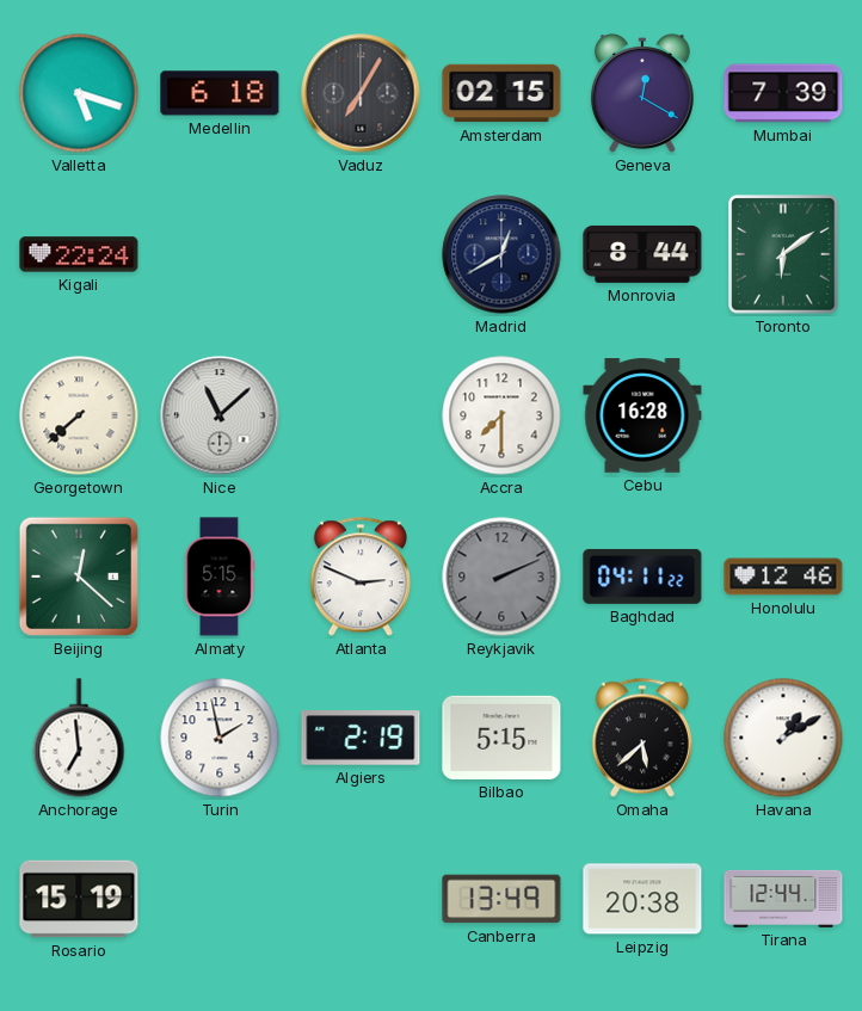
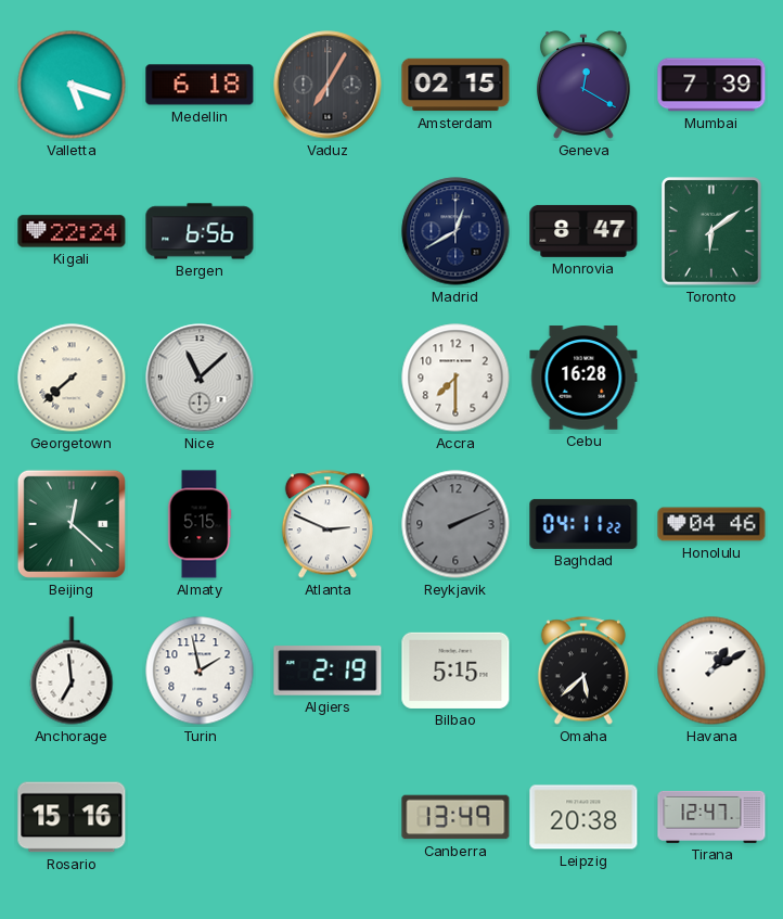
Bergen: none -> 6:56
Monrovia: 8:44 -> 8:47
Honolulu: 12:46 -> 04:46
Rosario: 15:19 -> 15:16
Tirana: 12:44 -> 12:47
